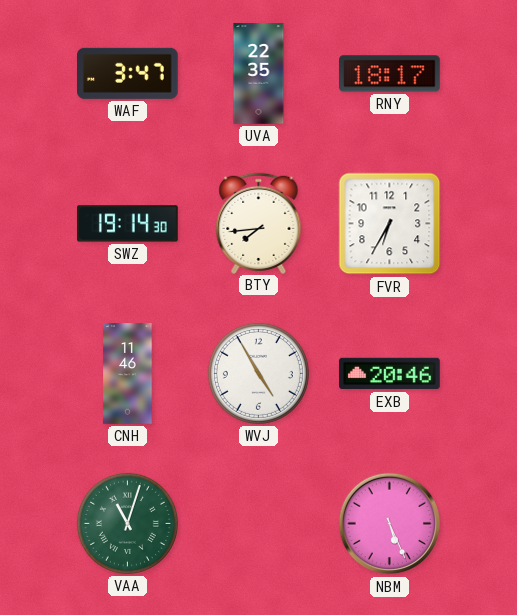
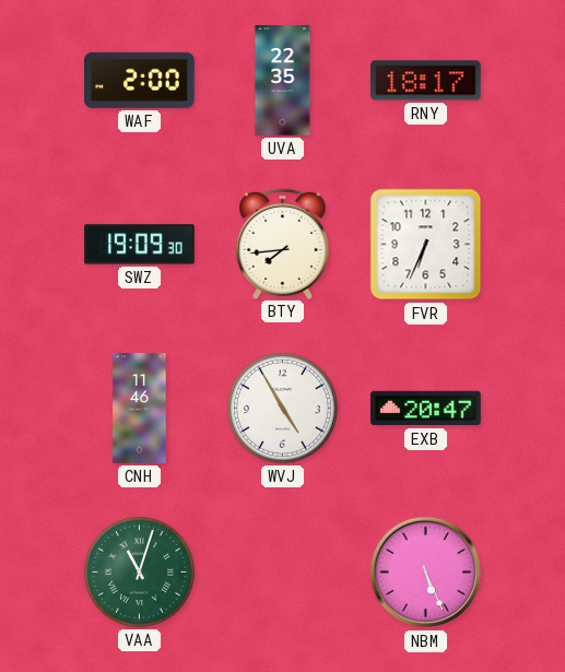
WAF: 3:47 -> 2:00
SWZ: 19:14 -> 19:09
FVR: 6:35 -> 6:34
EXB: 20:46 -> 20:47
